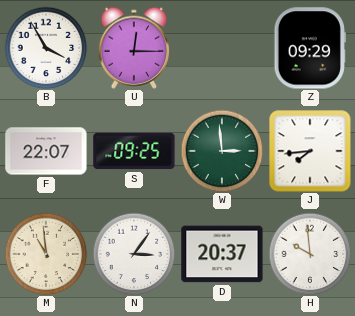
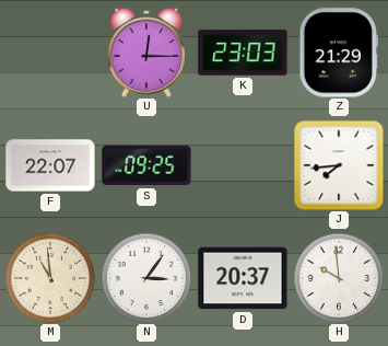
B: 3:55 -> none
K: none -> 23:03
Z: 09:29 -> 21:29
W: 2:59 -> none
